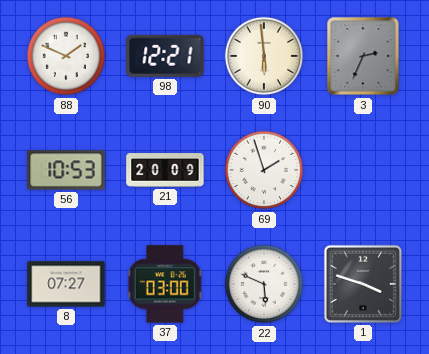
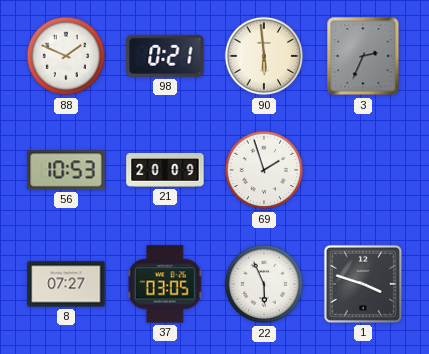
98: 12:21 -> 0:21
37: 03:00 -> 03:05
22: 5:49 -> 5:56
